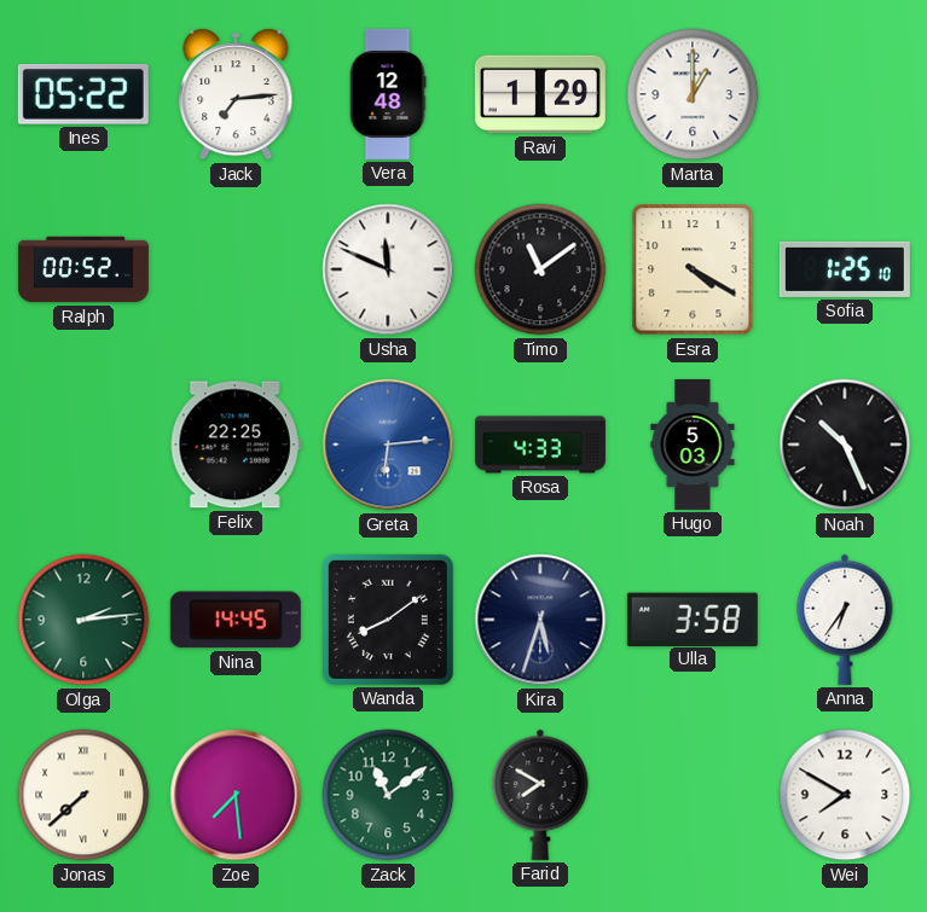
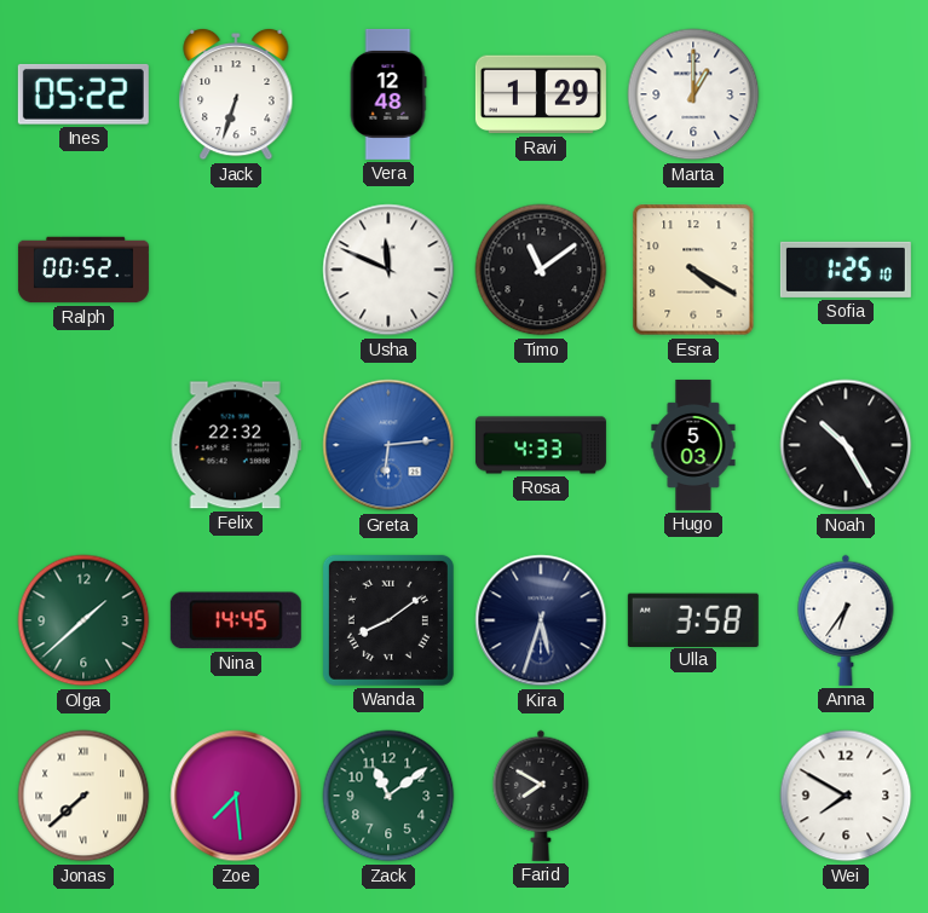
Jack: 7:14 -> 6:33
Felix: 22:25 -> 22:32
Noah: 10:26 -> 10:25
Olga: 2:14 -> 1:38
